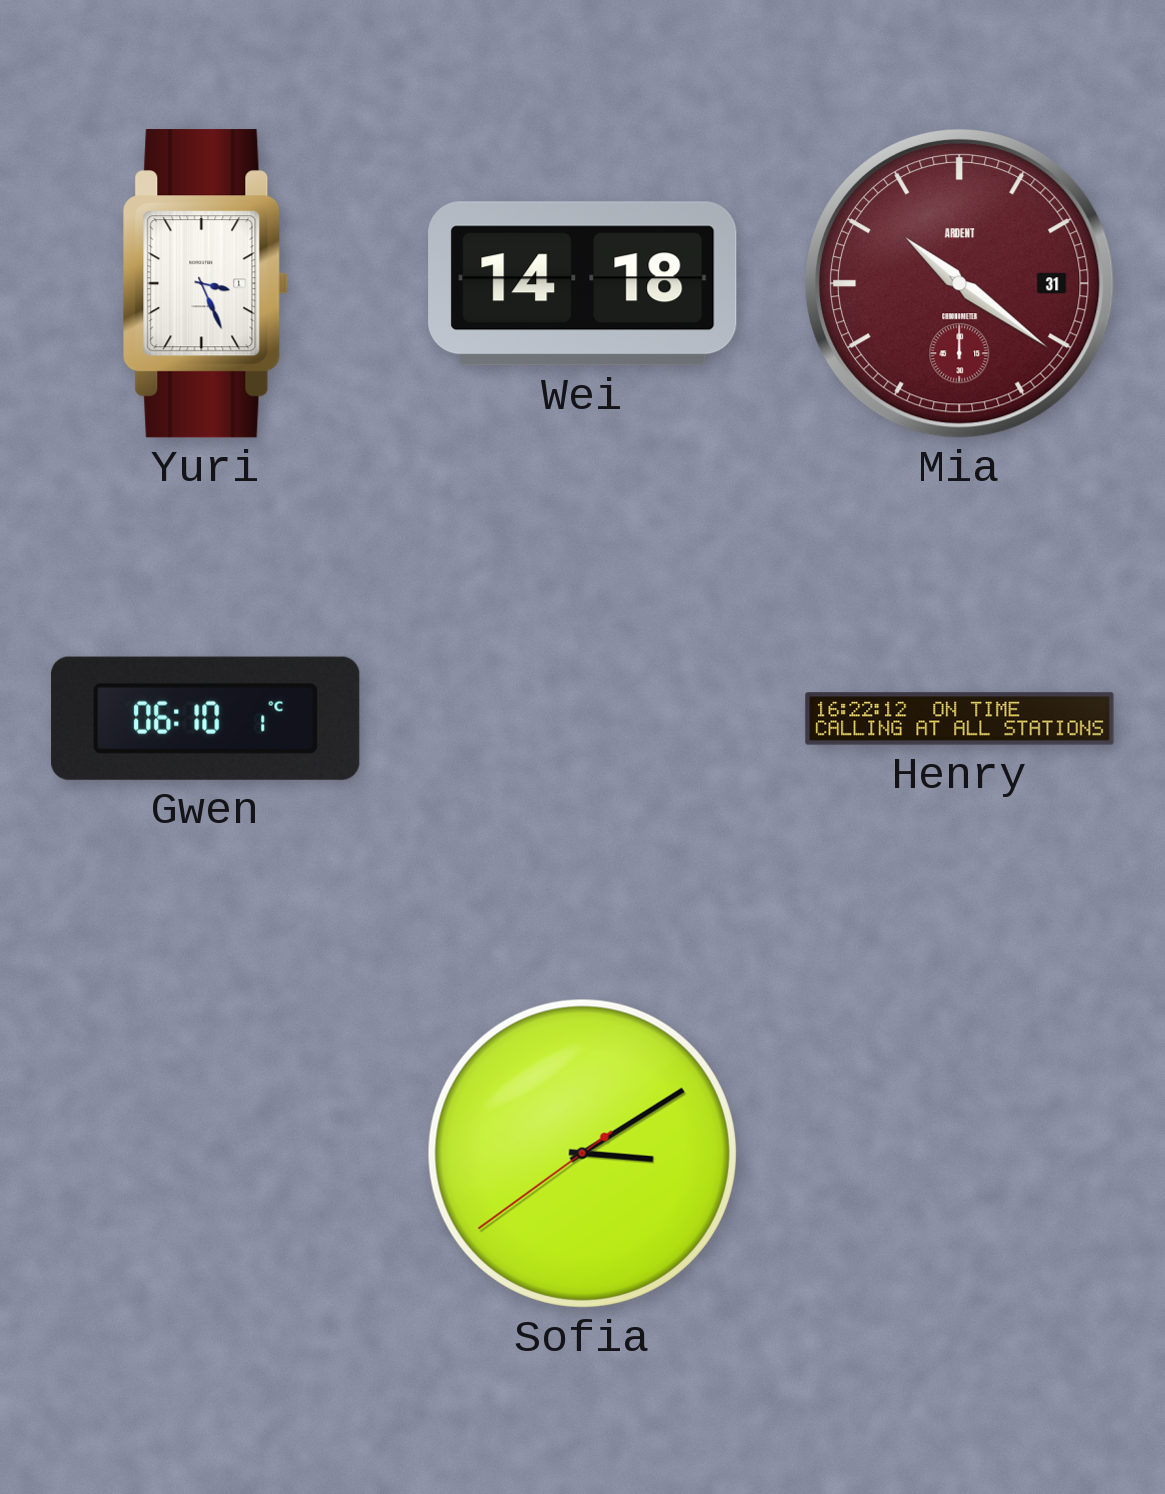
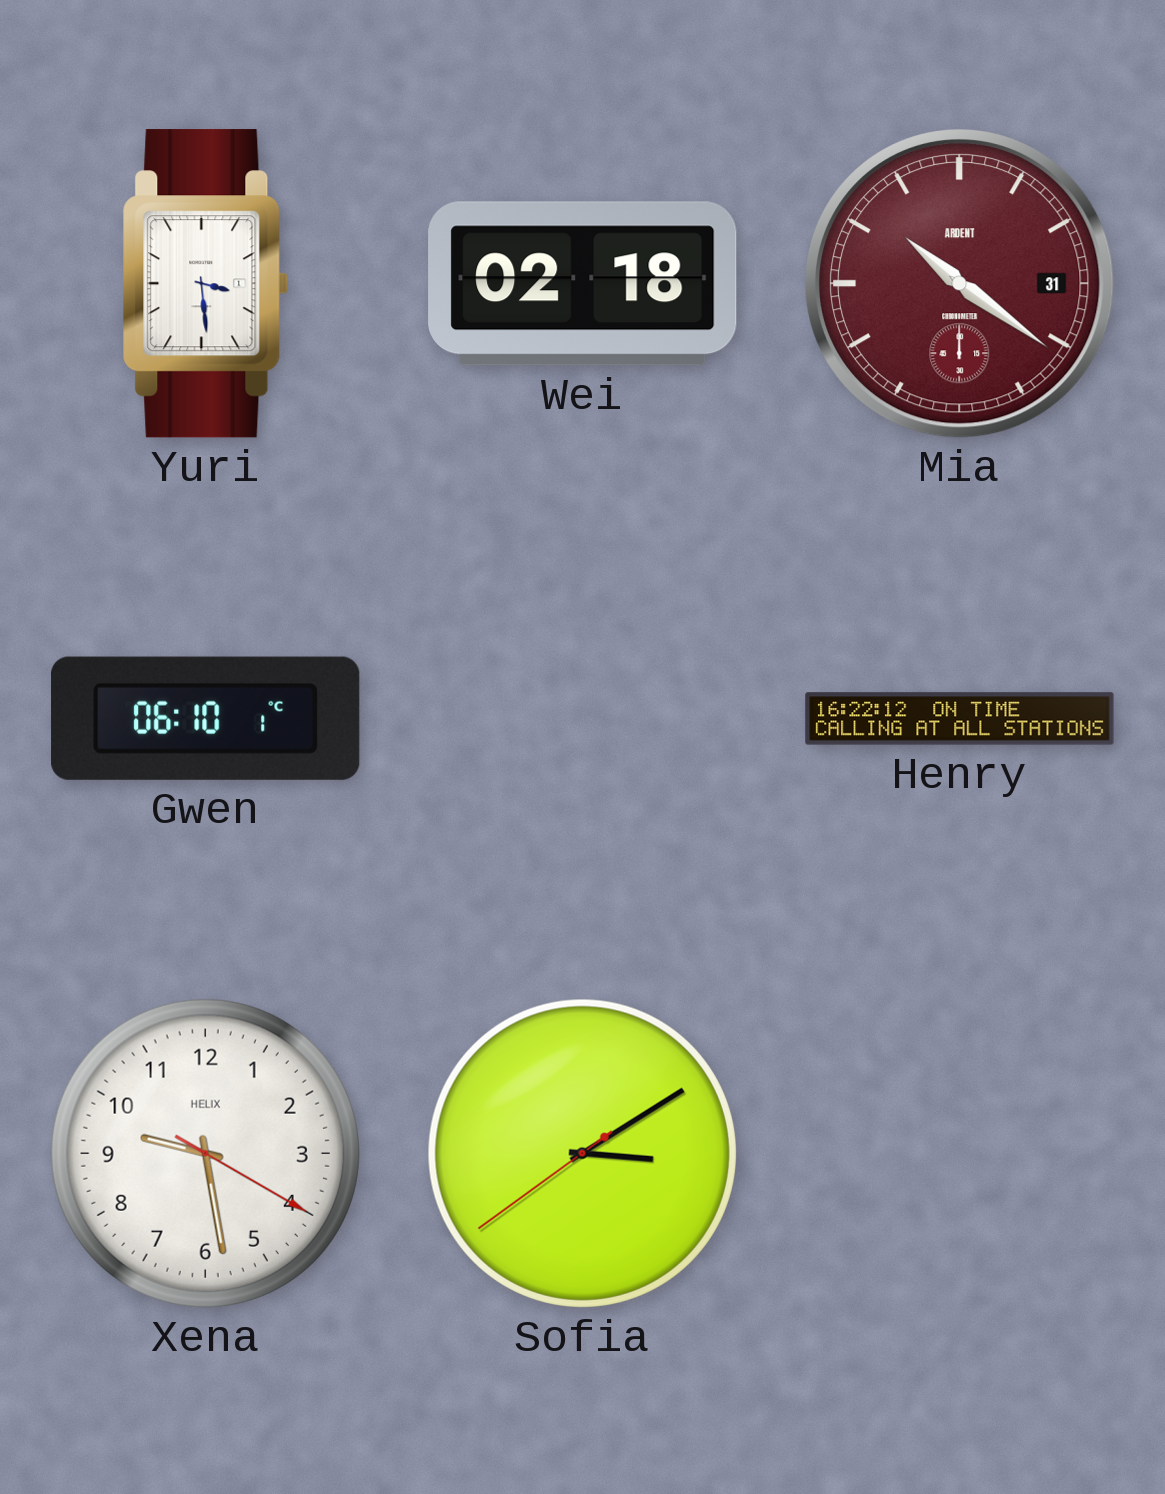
Yuri: 3:26 -> 3:29
Wei: 14:18 -> 02:18
Xena: none -> 9:28
